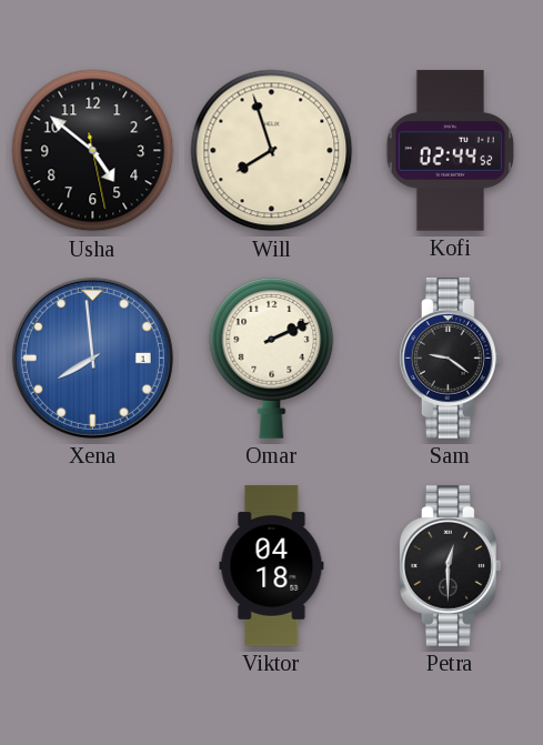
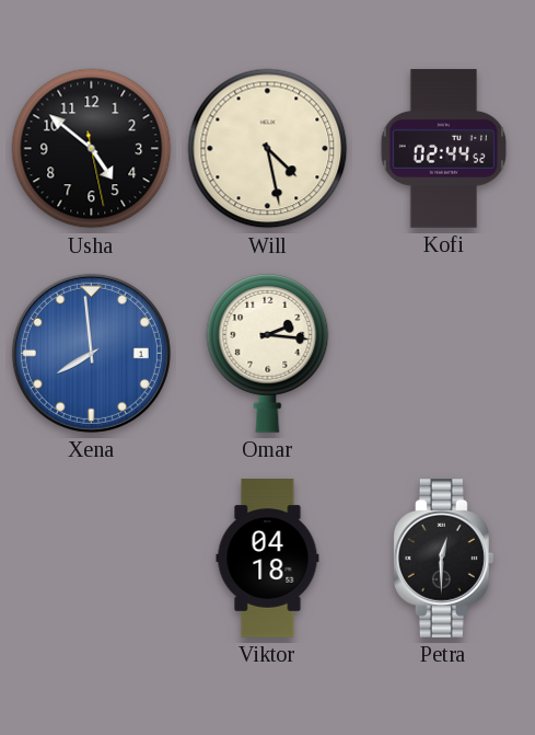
Will: 7:57 -> 4:28
Omar: 2:11 -> 2:16
Sam: 9:21 -> none
